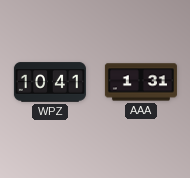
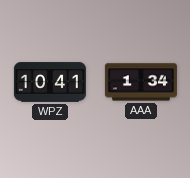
AAA: 1:31 -> 1:34
